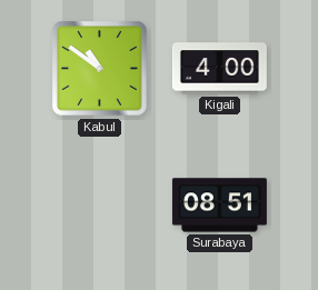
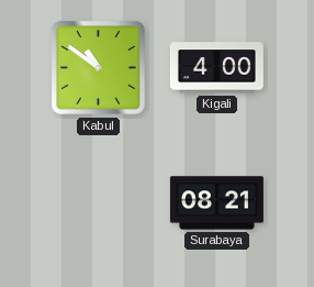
Surabaya: 08:51 -> 08:21
